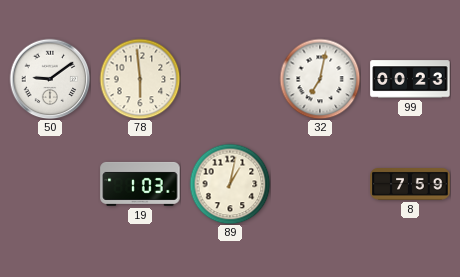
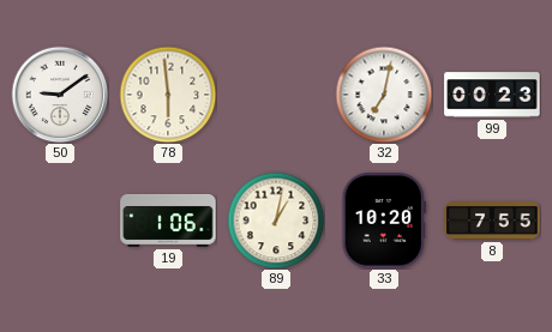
19: 1:03 -> 1:06
33: none -> 10:20
8: 7:59 -> 7:55
